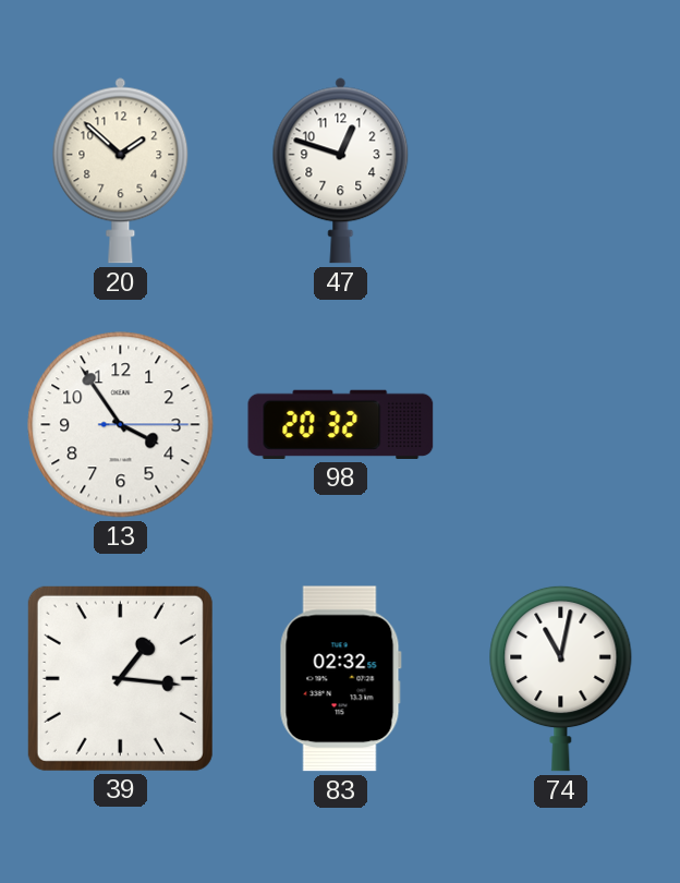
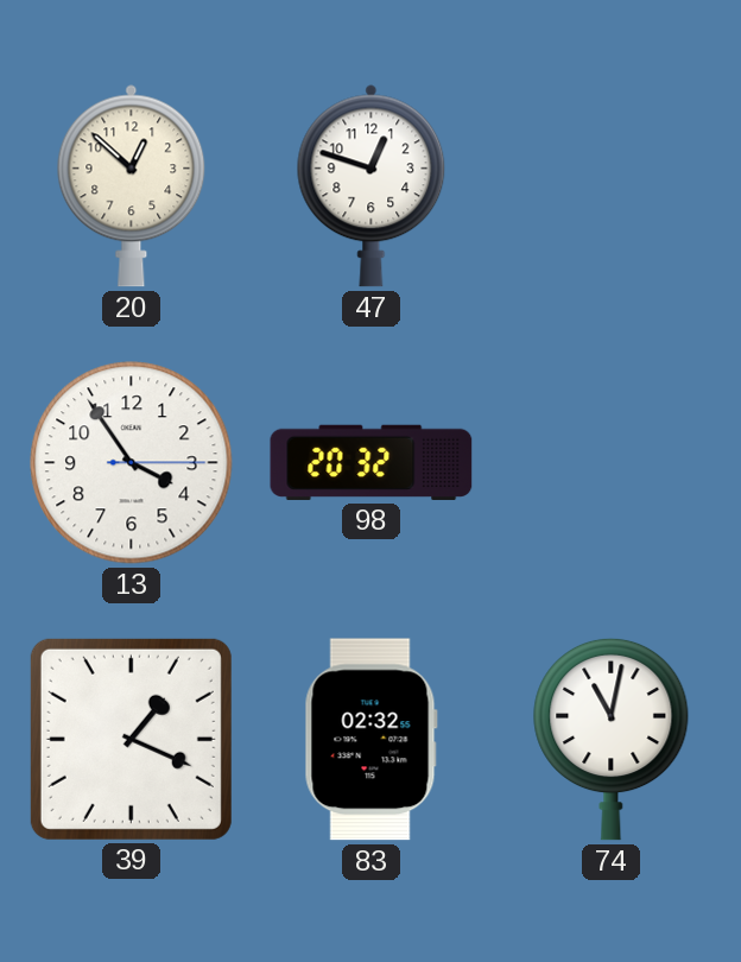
20: 1:52 -> 12:52
39: 1:16 -> 1:19
